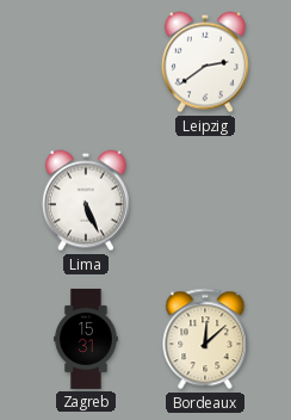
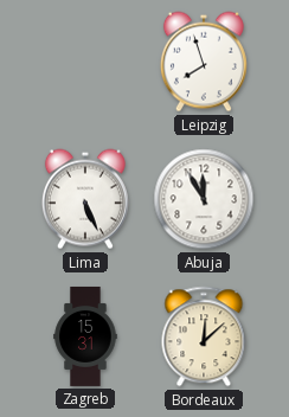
Leipzig: 2:39 -> 7:57
Abuja: none -> 11:55
